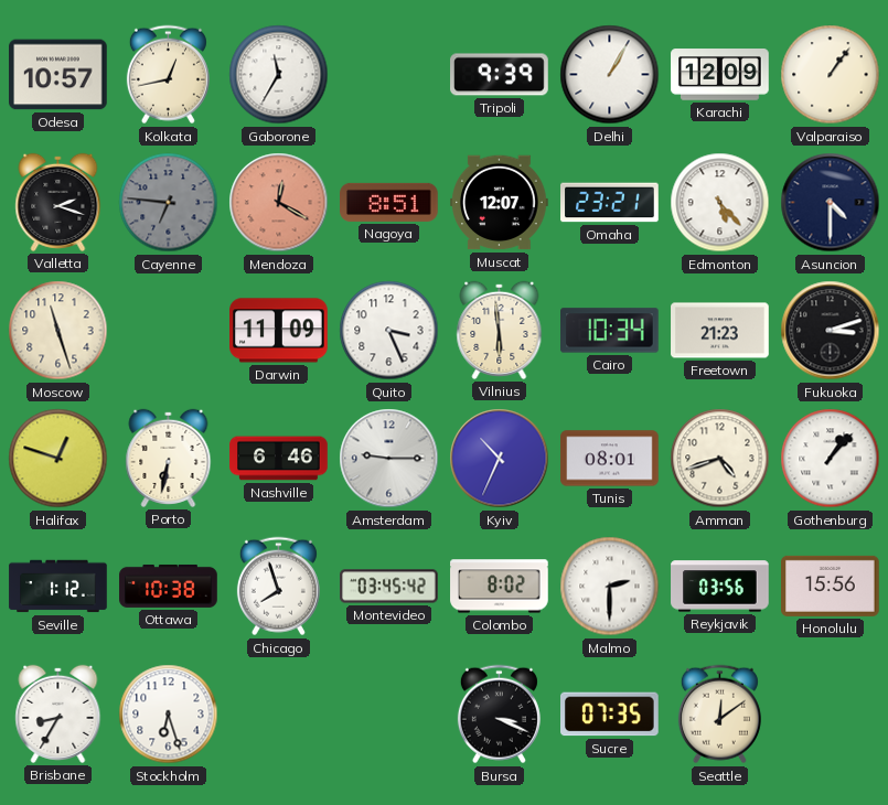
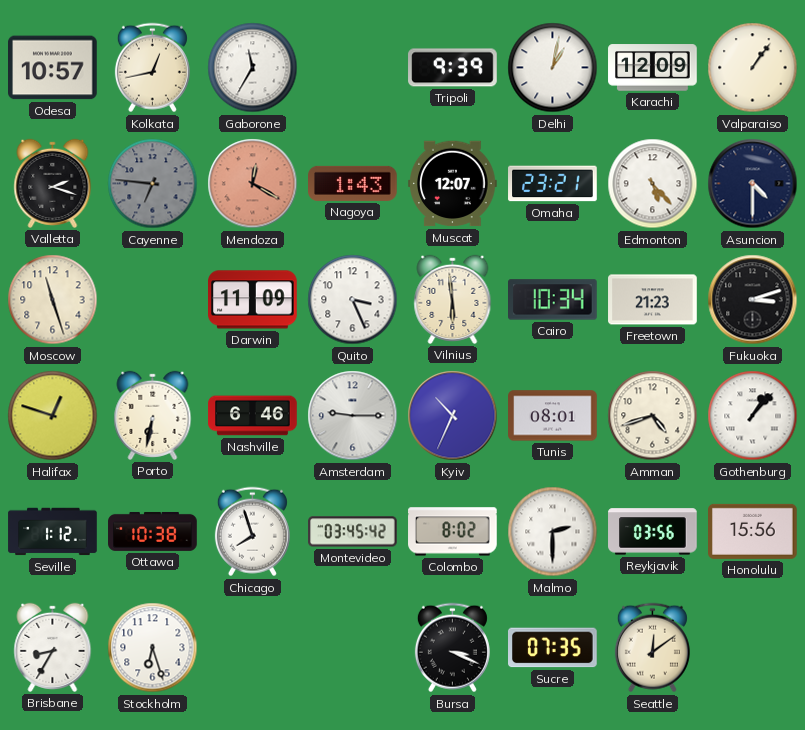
Delhi: 1:05 -> 1:02
Nagoya: 8:51 -> 1:43
